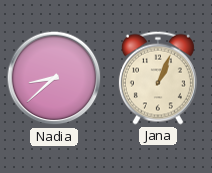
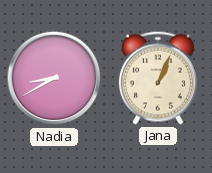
Nadia: 8:38 -> 8:40
